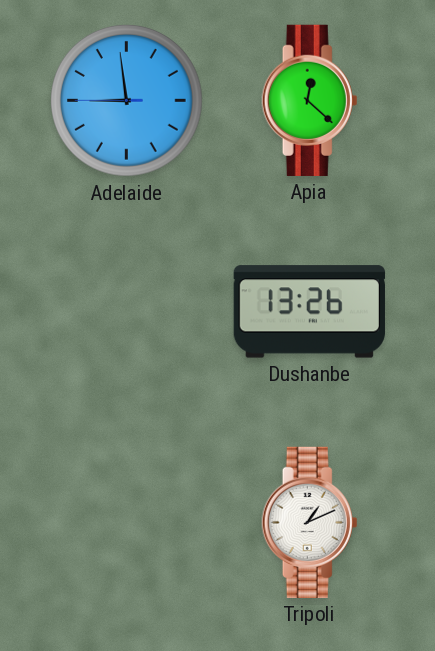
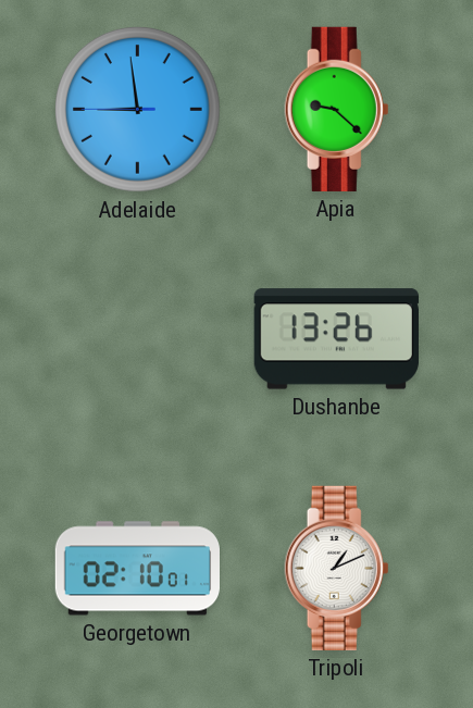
Apia: 12:22 -> 9:22
Georgetown: none -> 02:10
